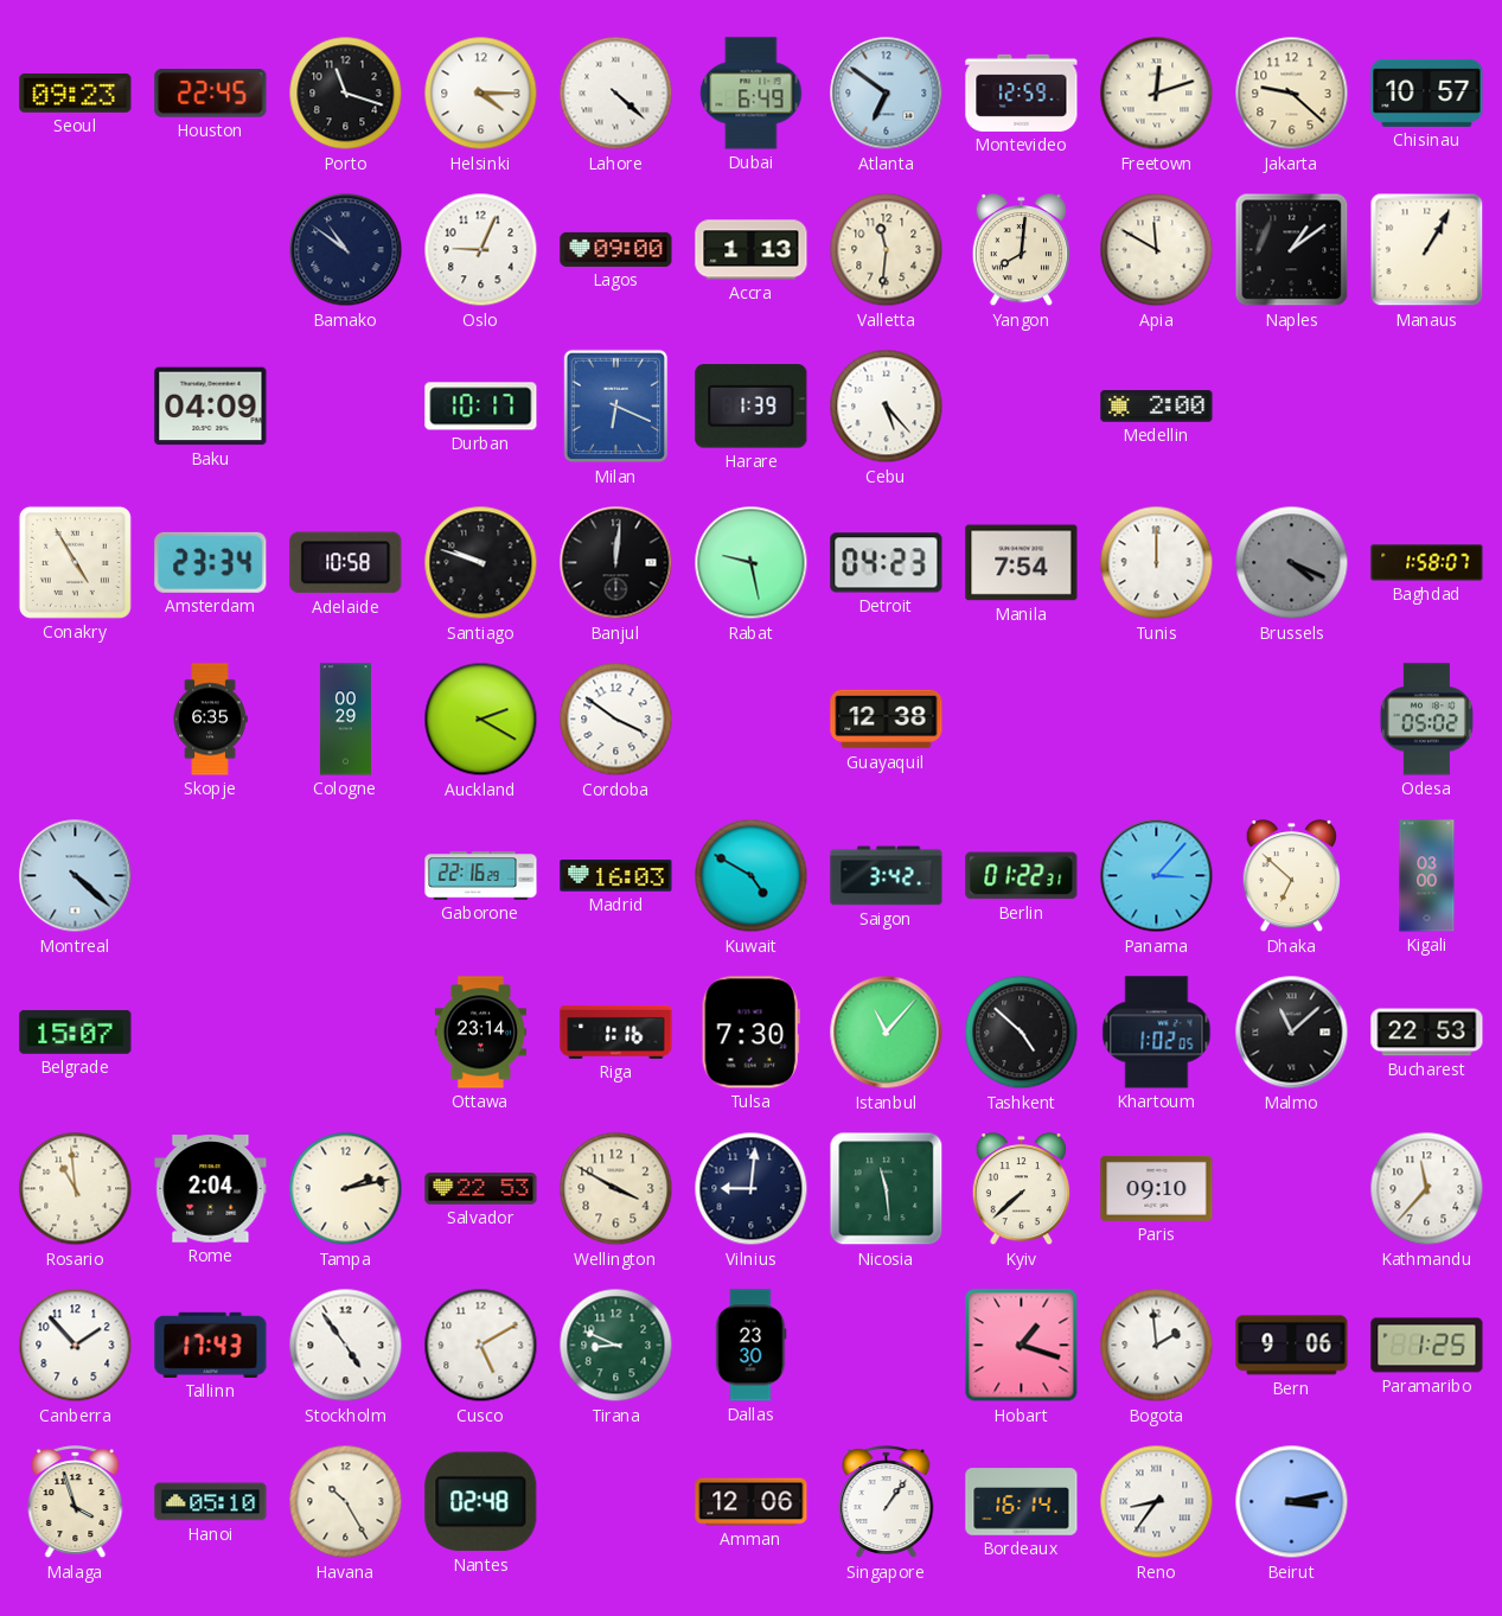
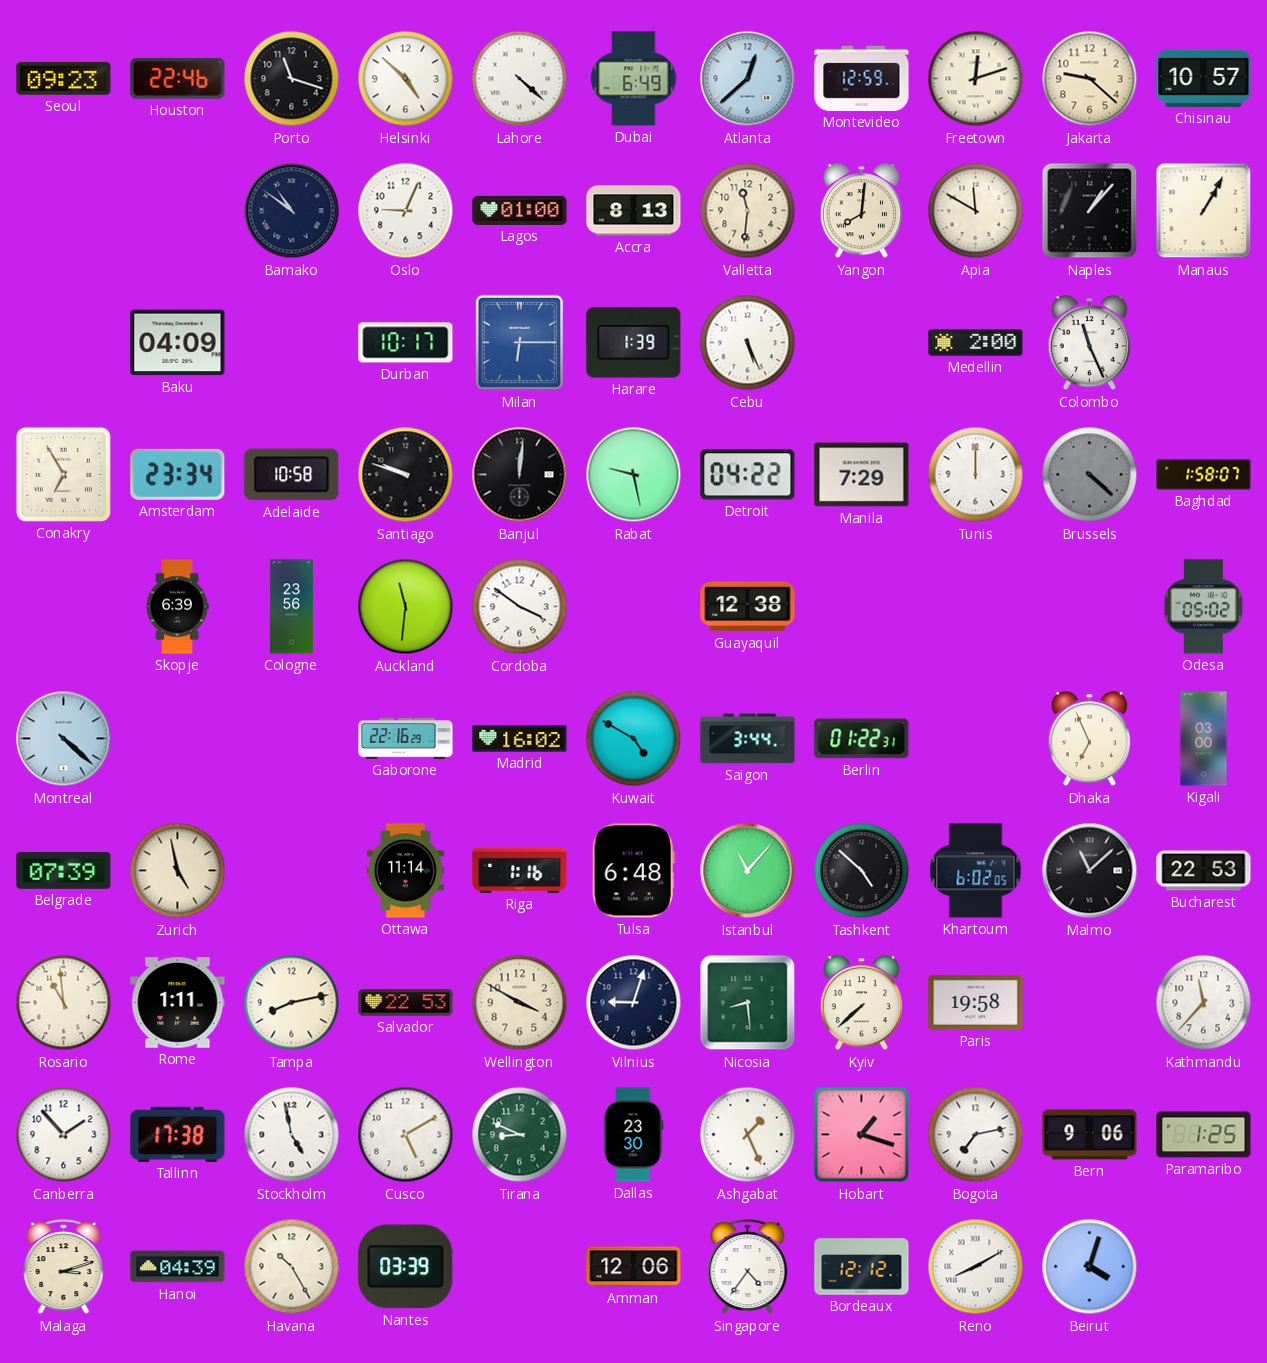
Houston: 22:45 -> 22:46
Helsinki: 4:15 -> 4:52
Atlanta: 6:51 -> 12:38
Lagos: 09:00 -> 01:00
Accra: 1:13 -> 8:13
Naples: 1:09 -> 1:07
Milan: 6:19 -> 6:15
Cebu: 5:23 -> 5:26
Colombo: none -> 11:26
Conakry: 4:55 -> 6:55
Detroit: 04:23 -> 04:22
Manila: 7:54 -> 7:29
Brussels: 4:19 -> 4:22
Skopje: 6:35 -> 6:39
Cologne: 00:29 -> 23:56
Auckland: 2:20 -> 11:31
Madrid: 16:03 -> 16:02
Saigon: 3:42 -> 3:44
Panama: 3:07 -> none
Dhaka: 6:52 -> 6:56
Belgrade: 15:07 -> 07:39
Zurich: none -> 4:58
Ottawa: 23:14 -> 11:14
Tulsa: 7:30 -> 6:48
Khartoum: 1:02 -> 6:02
Rome: 2:04 -> 1:11
Tampa: 2:13 -> 8:13
Vilnius: 9:01 -> 9:03
Nicosia: 11:29 -> 8:29
Paris: 09:10 -> 19:58
Tallinn: 17:43 -> 17:38
Stockholm: 4:54 -> 4:58
Ashgabat: none -> 1:26
Bogota: 1:59 -> 7:13
Malaga: 3:57 -> 3:12
Hanoi: 05:10 -> 04:39
Nantes: 02:48 -> 03:39
Singapore: 1:06 -> 4:36
Bordeaux: 16:14 -> 12:12
Reno: 8:36 -> 8:10
Beirut: 3:13 -> 4:03
